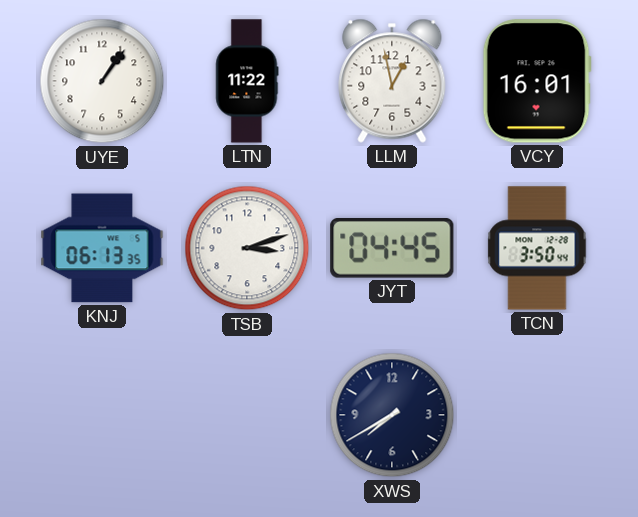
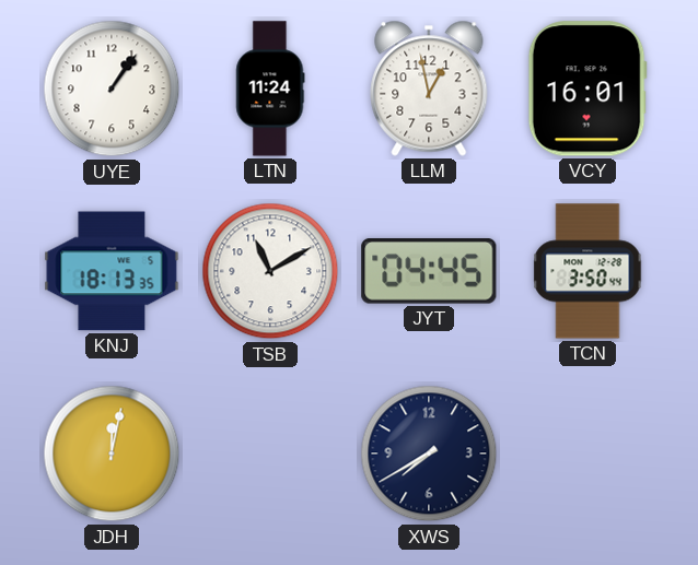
LTN: 11:22 -> 11:24
KNJ: 06:13 -> 18:13
TSB: 3:12 -> 11:10
JDH: none -> 12:02
